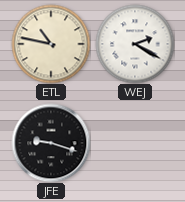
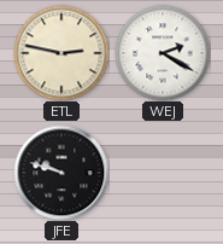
ETL: 10:47 -> 2:47
JFE: 9:18 -> 9:48
